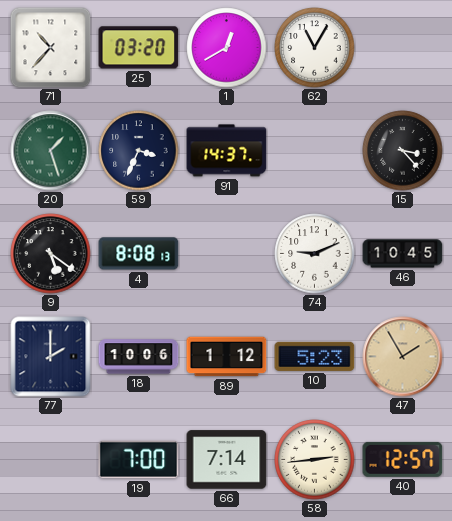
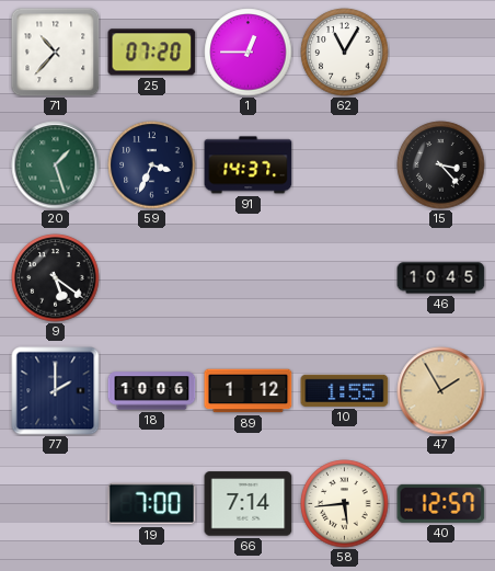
25: 03:20 -> 07:20
1: 12:40 -> 12:45
4: 8:08 -> none
74: 9:11 -> none
10: 5:23 -> 1:55
58: 2:44 -> 5:44
